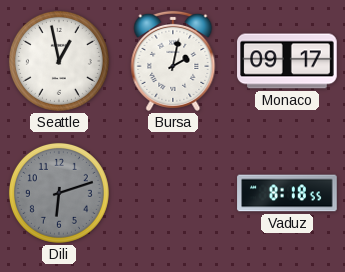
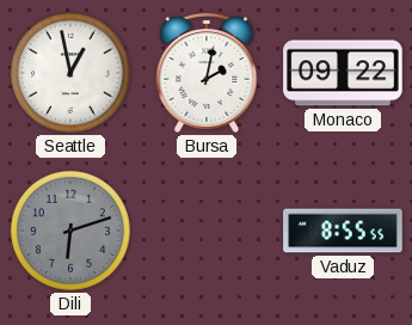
Monaco: 09:17 -> 09:22
Vaduz: 8:18 -> 8:55
